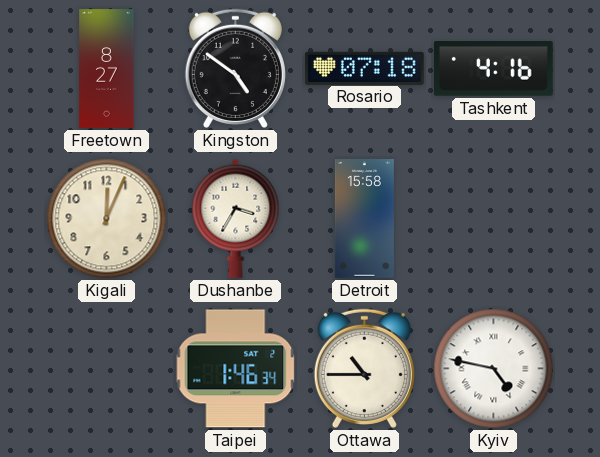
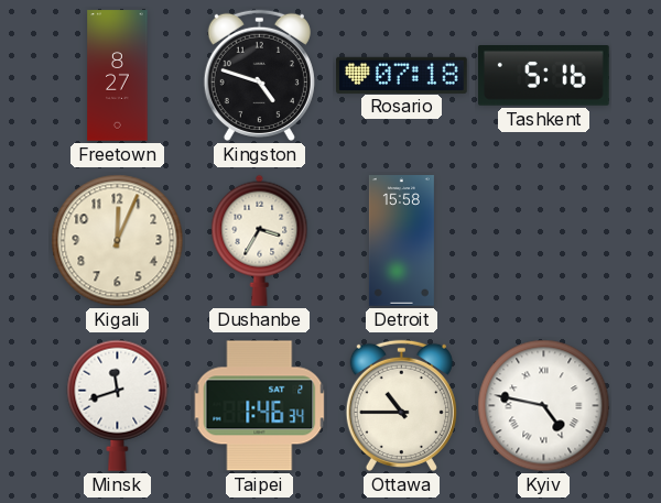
Kingston: 4:51 -> 4:48
Tashkent: 4:16 -> 5:16
Minsk: none -> 11:42
